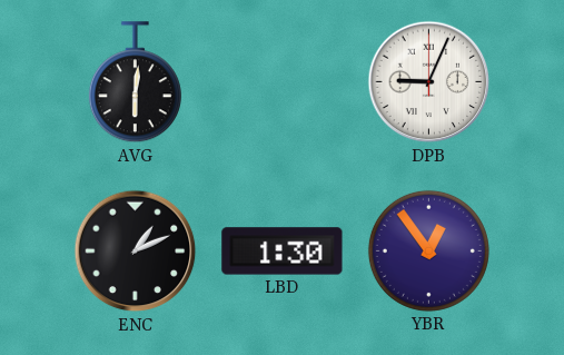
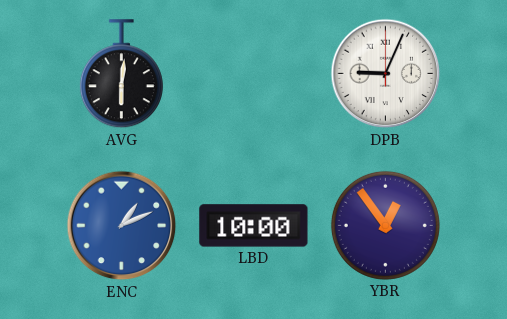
ENC dial: black -> blue
LBD: 1:30 -> 10:00
